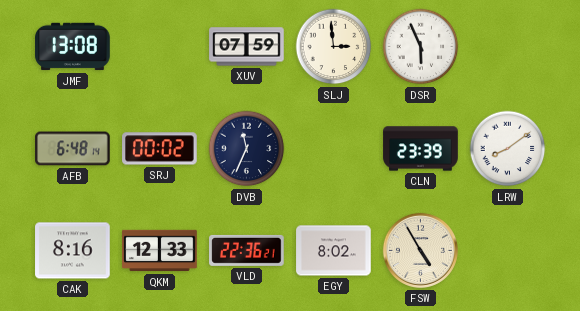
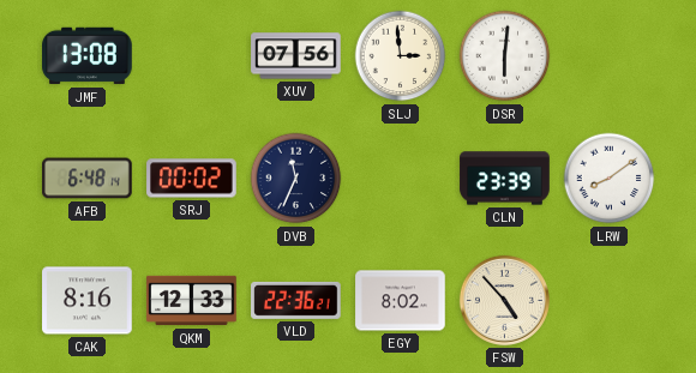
XUV: 07:59 -> 07:56
DSR: 5:56 -> 6:01
FSW: 4:55 -> 4:53
